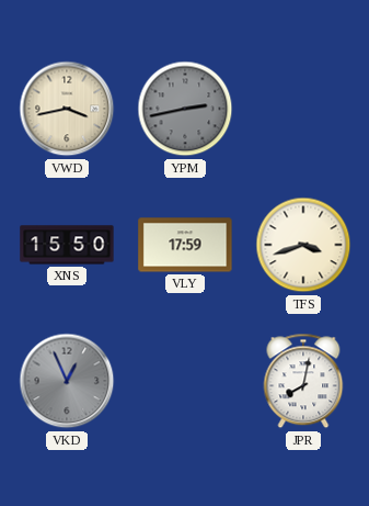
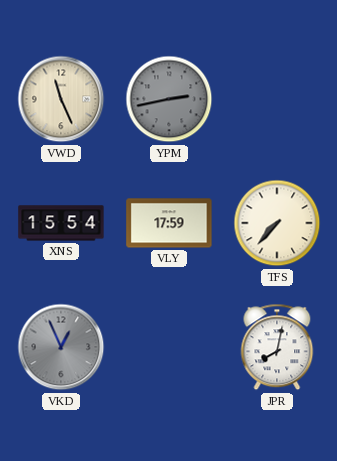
VWD: 3:43 -> 11:26
XNS: 15:50 -> 15:54
TFS: 3:42 -> 7:37
